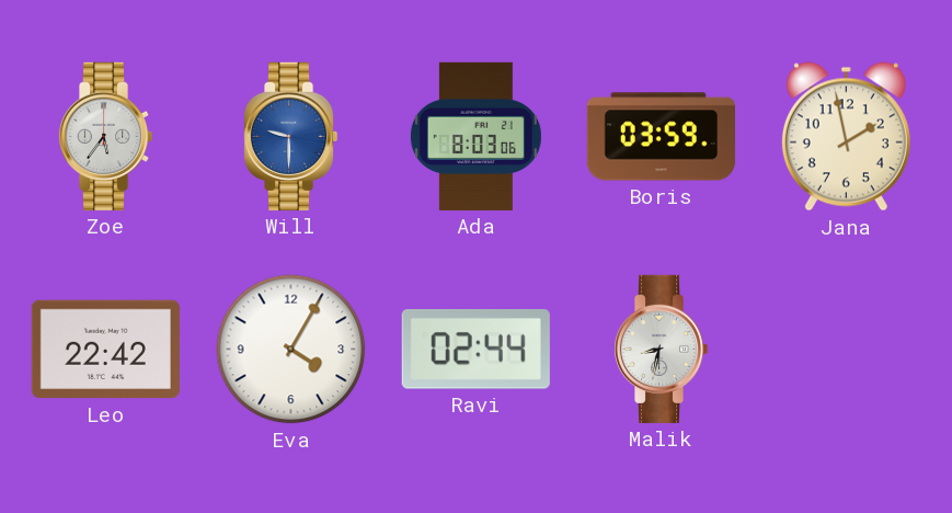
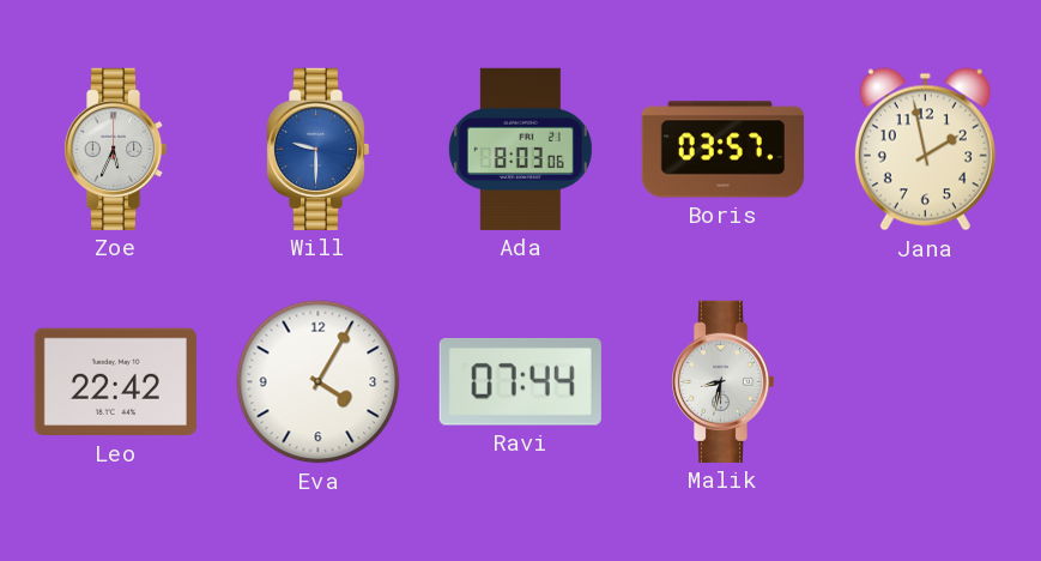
Zoe: 5:36 -> 5:34
Boris: 03:59 -> 03:57
Ravi: 02:44 -> 07:44
